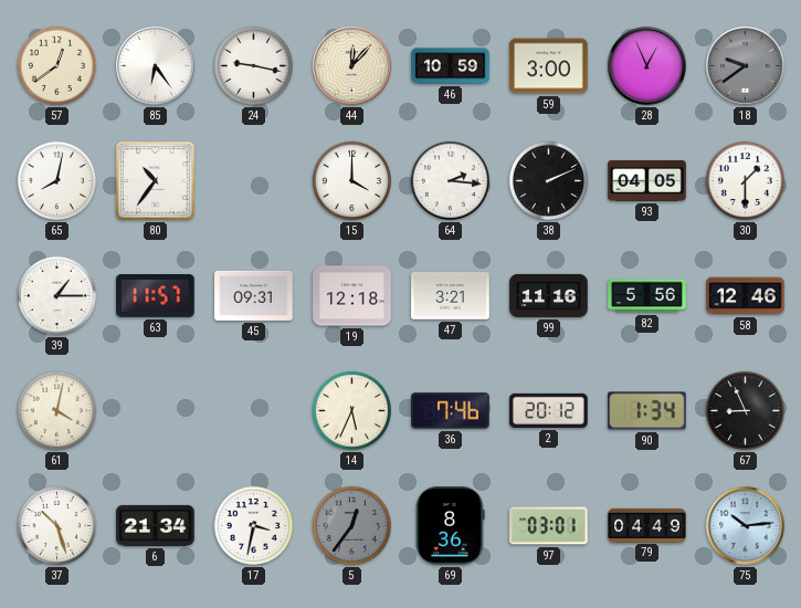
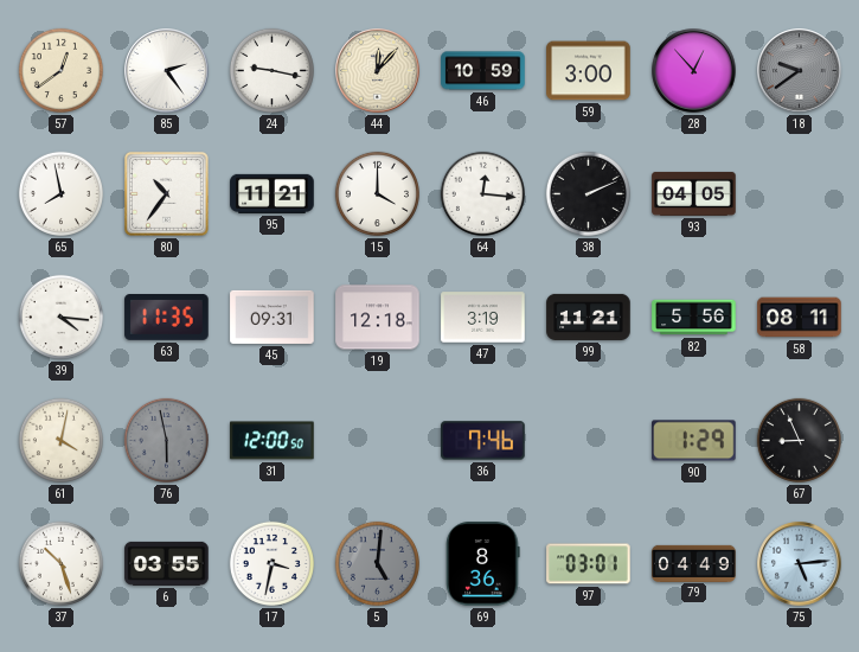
85: 6:24 -> 2:24
28: 12:56 -> 12:53
65: 8:02 -> 7:58
95: none -> 11:21
64: 2:16 -> 12:16
30: 1:30 -> none
39: 1:15 -> 4:16
63: 11:57 -> 11:35
47: 3:21 -> 3:19
99: 11:16 -> 11:21
58: 12:46 -> 08:11
76: none -> 5:58
31: none -> 12:00
14: 5:34 -> none
2: 20:12 -> none
90: 1:34 -> 1:29
6: 21:34 -> 03:55
5: 12:36 -> 5:01
75: 10:14 -> 5:14
